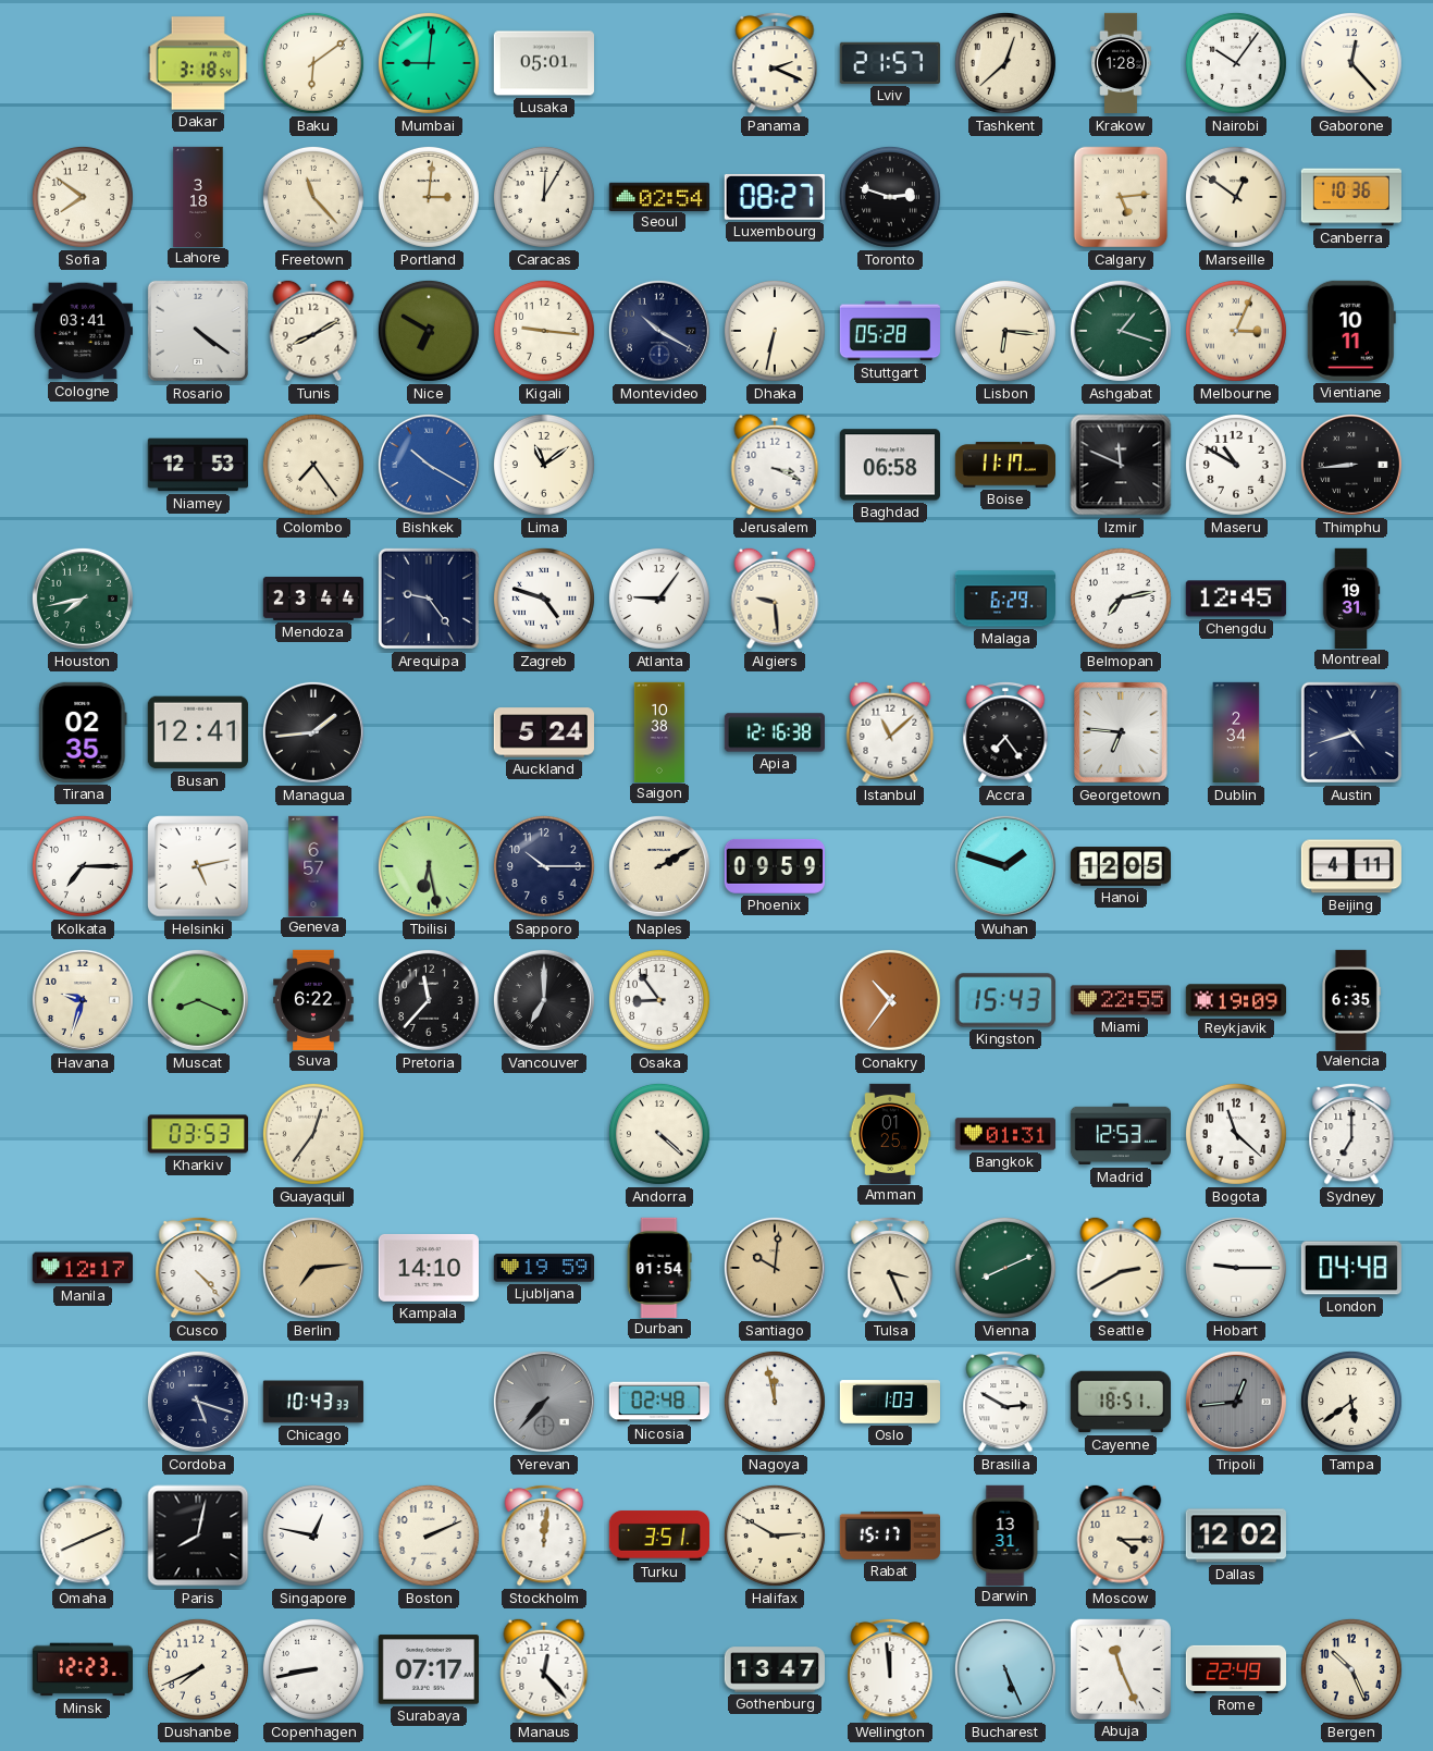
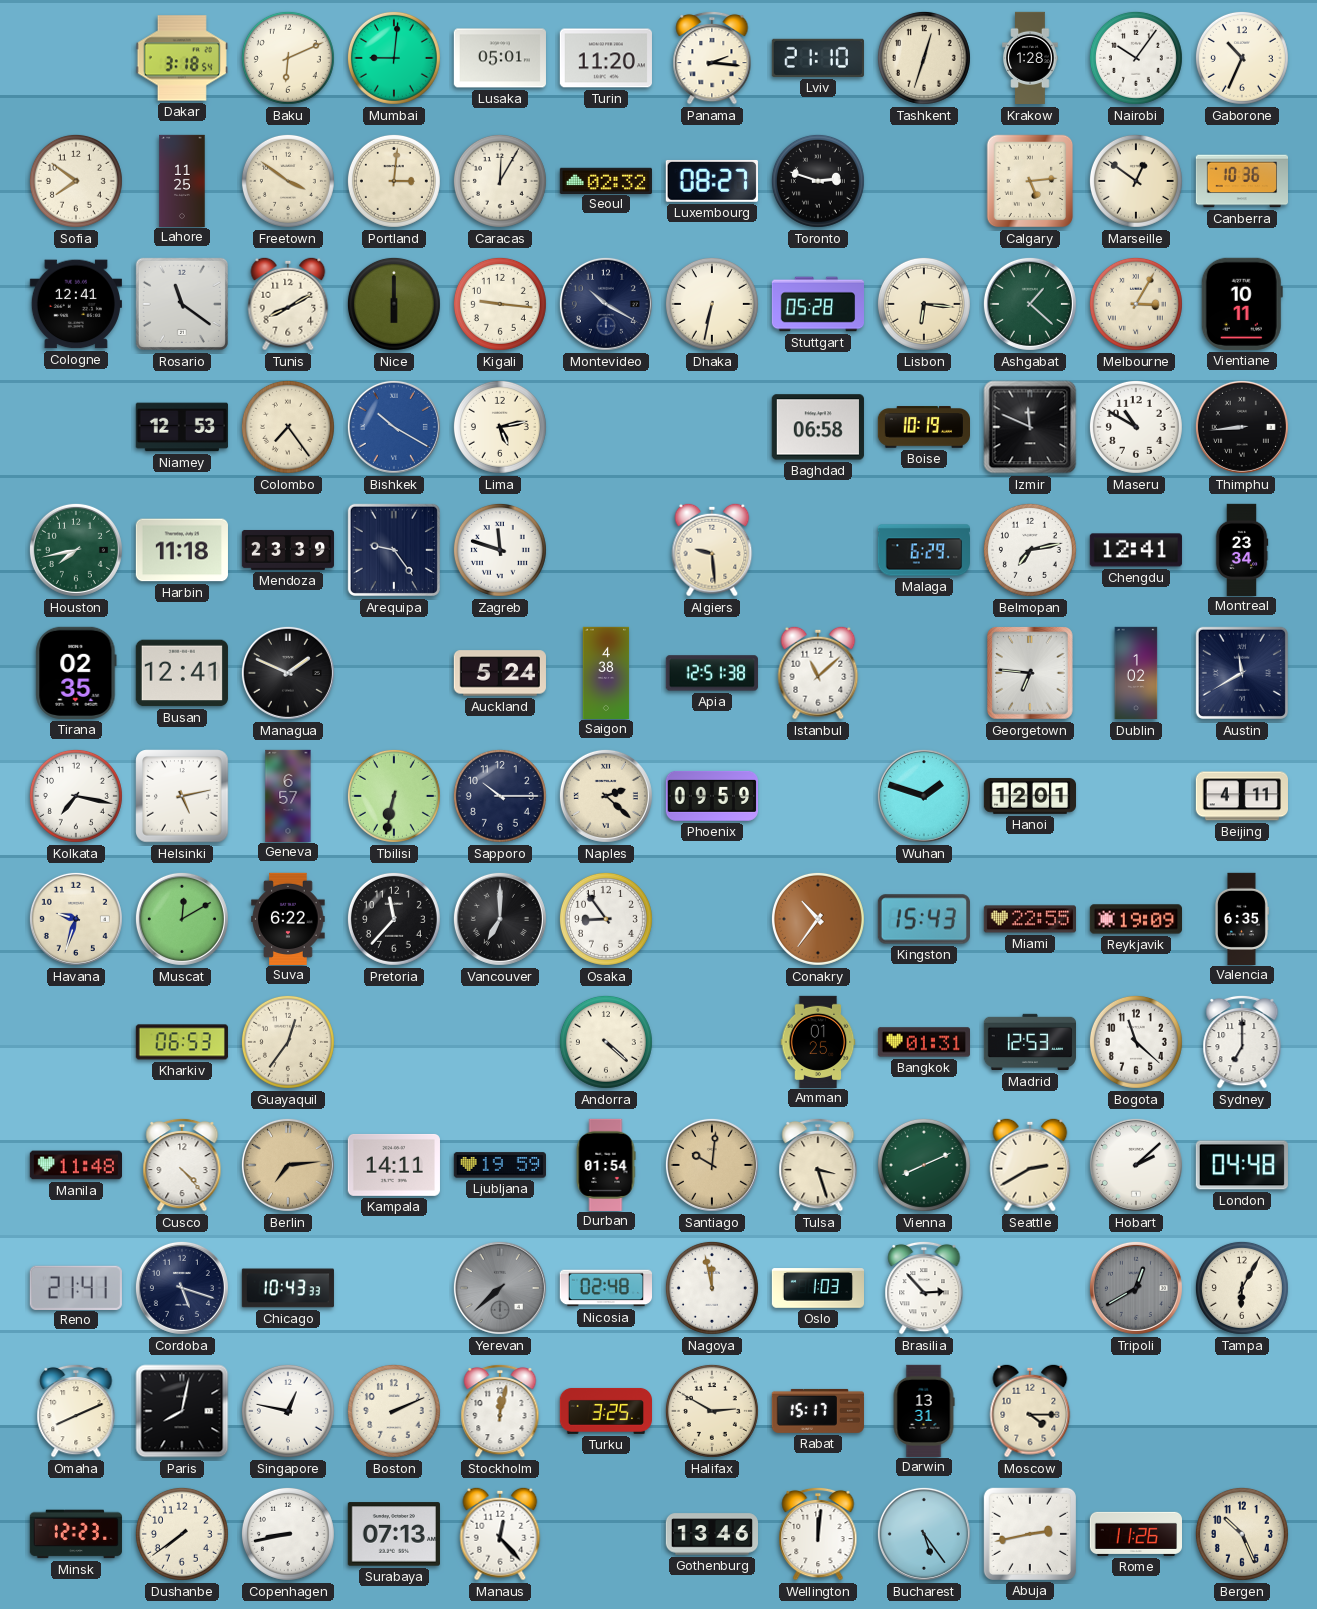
Baku: 6:09 -> 6:11
Turin: none -> 11:20
Panama: 2:19 -> 2:16
Lviv: 21:57 -> 21:10
Tashkent: 12:38 -> 12:33
Gaborone: 12:23 -> 10:34
Lahore: 3:18 -> 11:25
Freetown: 11:23 -> 3:51
Seoul: 02:54 -> 02:32
Cologne: 03:41 -> 12:41
Rosario: 4:21 -> 11:21
Nice: 6:50 -> 6:00
Ashgabat: 1:18 -> 1:22
Melbourne: 3:04 -> 3:05
Lima: 11:09 -> 5:13
Jerusalem: 3:19 -> none
Boise: 11:17 -> 10:19
Harbin: none -> 11:18
Mendoza: 23:44 -> 23:39
Zagreb: 4:48 -> 11:48
Atlanta: 9:06 -> none
Chengdu: 12:45 -> 12:41
Montreal: 19:31 -> 23:34
Managua: 1:44 -> 1:49
Saigon: 10:38 -> 4:38
Apia: 12:16 -> 12:51
Accra: 7:24 -> none
Dublin: 2:34 -> 1:02
Austin: 4:42 -> 11:40
Kolkata: 7:15 -> 7:17
Tbilisi: 6:28 -> 6:32
Naples: 2:10 -> 2:22
Hanoi: 12:05 -> 12:01
Muscat: 8:19 -> 12:10
Kharkiv: 03:53 -> 06:53
Manila: 12:17 -> 11:48
Kampala: 14:10 -> 14:11
Tulsa: 3:26 -> 3:27
Hobart: 9:15 -> 2:08
Reno: none -> 21:41
Yerevan: 7:37 -> 7:38
Brasilia: 2:50 -> 2:53
Cayenne: 18:51 -> none
Tripoli: 12:44 -> 12:40
Tampa: 5:39 -> 6:05
Stockholm: 12:01 -> 12:02
Turku: 3:51 -> 3:25
Dallas: 12:02 -> none
Dushanbe: 7:41 -> 7:39
Surabaya: 07:17 -> 07:13
Gothenburg: 13:47 -> 13:46
Wellington: 11:59 -> 12:01
Bucharest: 5:26 -> 5:24
Abuja: 11:26 -> 2:43
Rome: 22:49 -> 11:26
